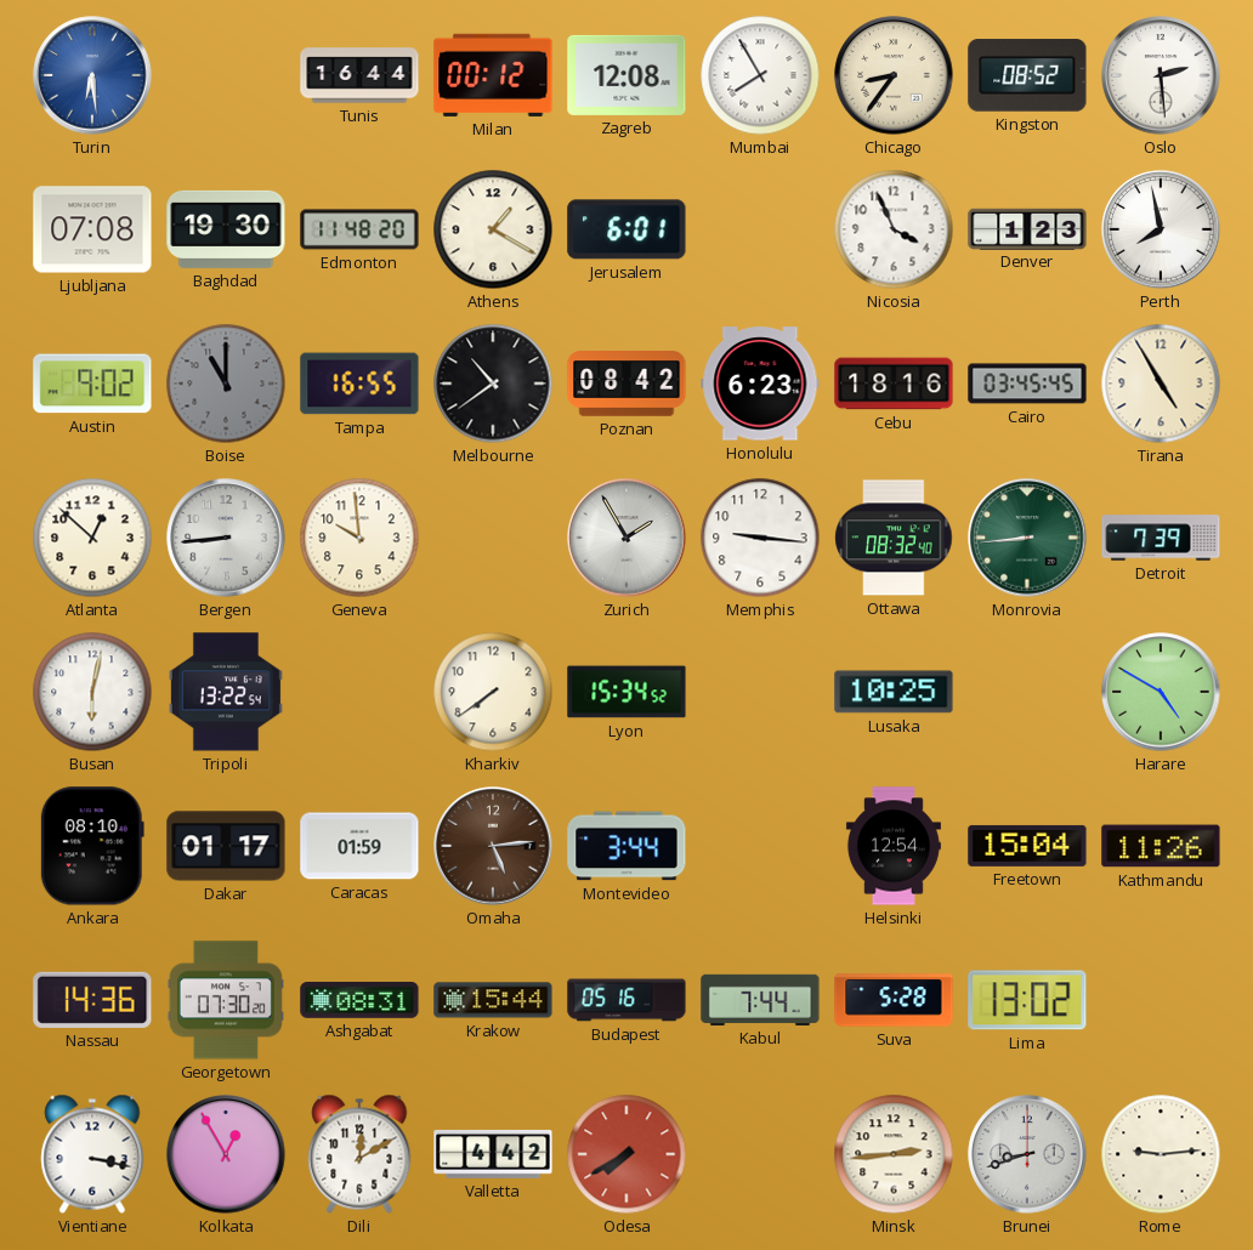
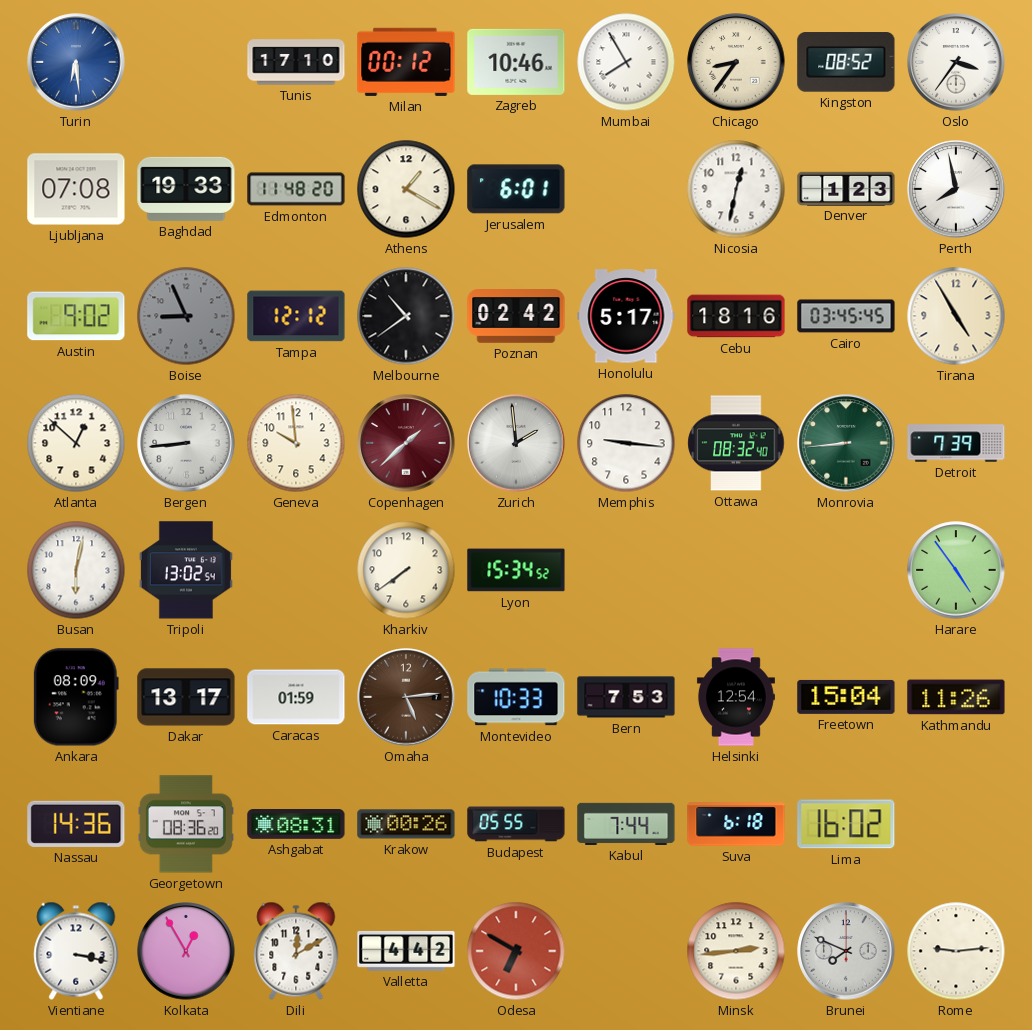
Tunis: 16:44 -> 17:10
Zagreb: 12:08 -> 10:46
Oslo: 2:29 -> 3:36
Baghdad: 19:30 -> 19:33
Nicosia: 3:56 -> 12:32
Boise: 11:00 -> 8:56
Tampa: 16:55 -> 12:12
Poznan: 08:42 -> 02:42
Honolulu: 6:23 -> 5:17
Copenhagen: none -> 1:38
Zurich: 1:55 -> 1:59
Tripoli: 13:22 -> 13:02
Lusaka: 10:25 -> none
Harare: 4:50 -> 4:54
Ankara: 08:10 -> 08:09
Dakar: 01:17 -> 13:17
Montevideo: 3:44 -> 10:33
Bern: none -> 7:53
Georgetown: 07:30 -> 08:36
Krakow: 15:44 -> 00:26
Budapest: 05:16 -> 05:55
Suva: 5:28 -> 6:18
Lima: 13:02 -> 16:02
Odesa: 7:40 -> 6:50
Brunei: 8:42 -> 7:49
